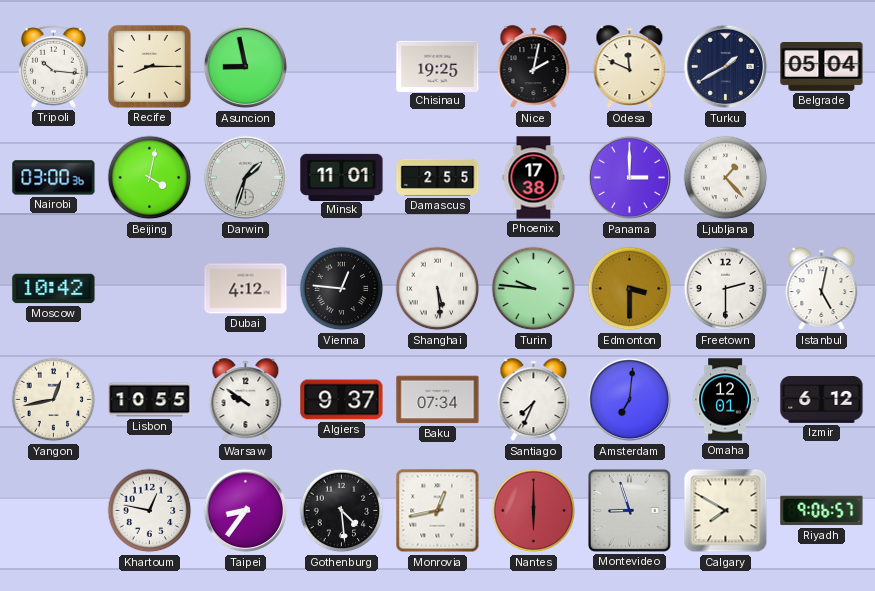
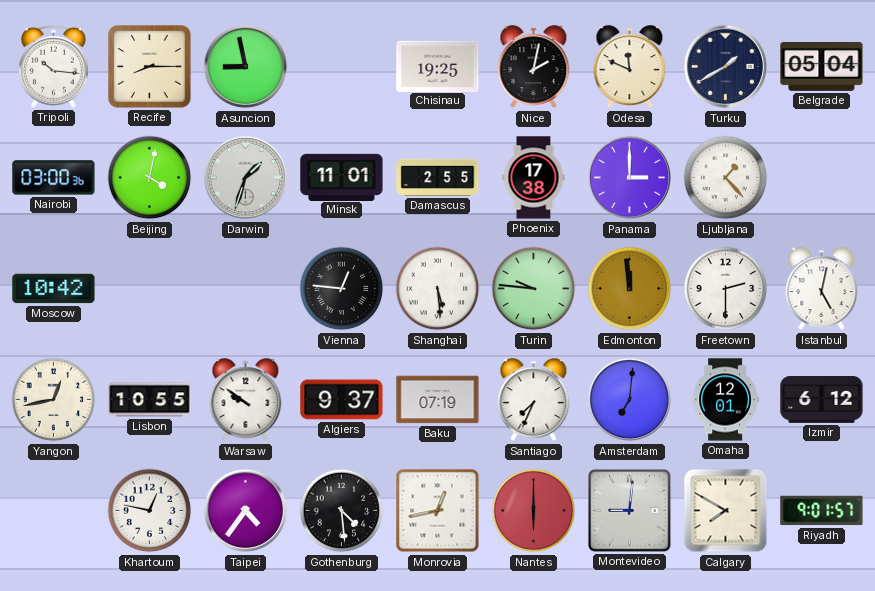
Dubai: 4:12 -> none
Edmonton: 3:30 -> 11:59
Baku: 07:34 -> 07:19
Taipei: 8:36 -> 4:36
Montevideo: 8:57 -> 9:01
Riyadh: 9:06 -> 9:01
